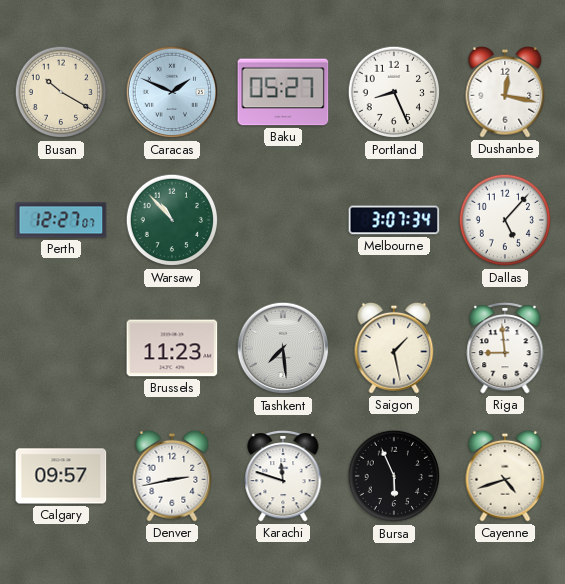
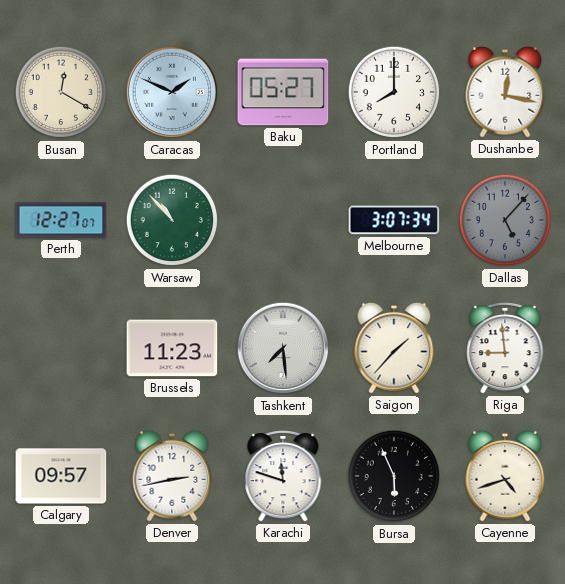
Busan: 10:20 -> 12:20
Portland: 8:26 -> 8:00
Dallas dial: white -> grey
Saigon: 1:28 -> 1:37
